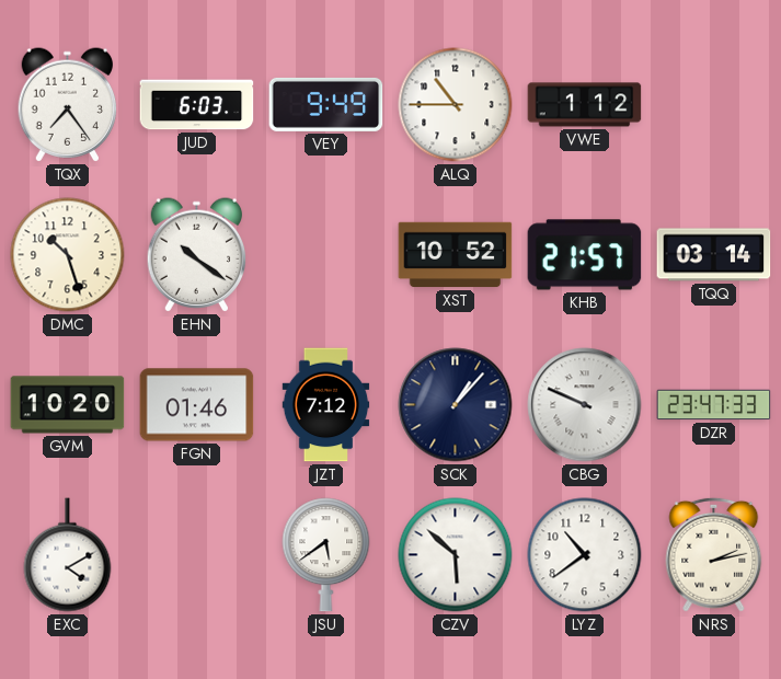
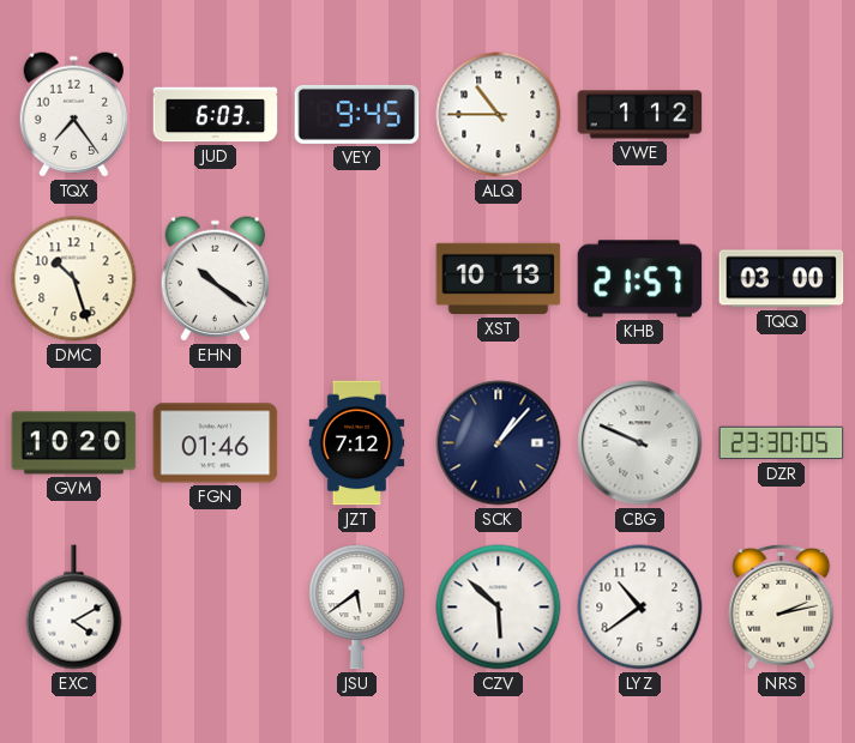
VEY: 9:49 -> 9:45
XST: 10:52 -> 10:13
TQQ: 03:14 -> 03:00
DZR: 23:47 -> 23:30
